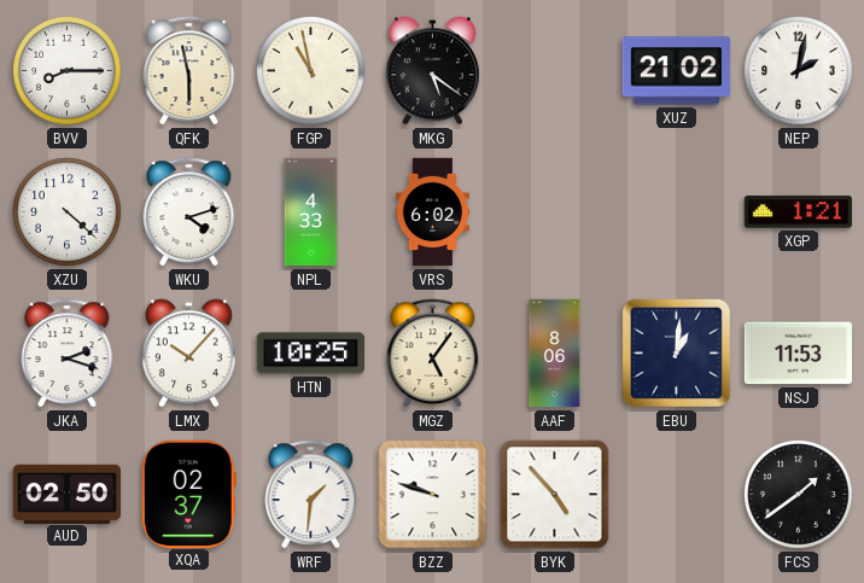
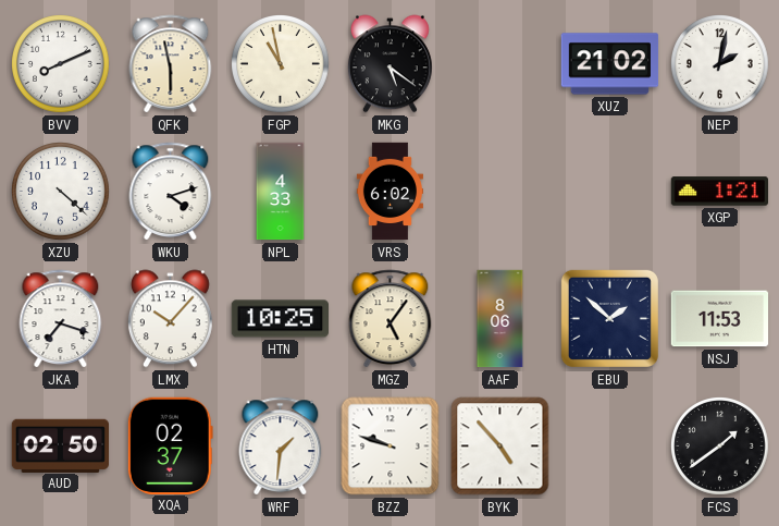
BVV: 8:15 -> 8:11
JKA: 2:18 -> 7:18
EBU: 1:01 -> 1:52
